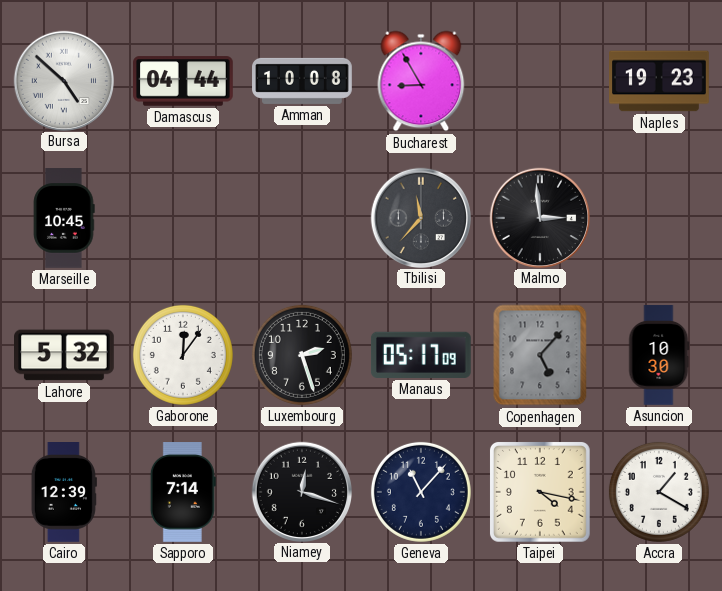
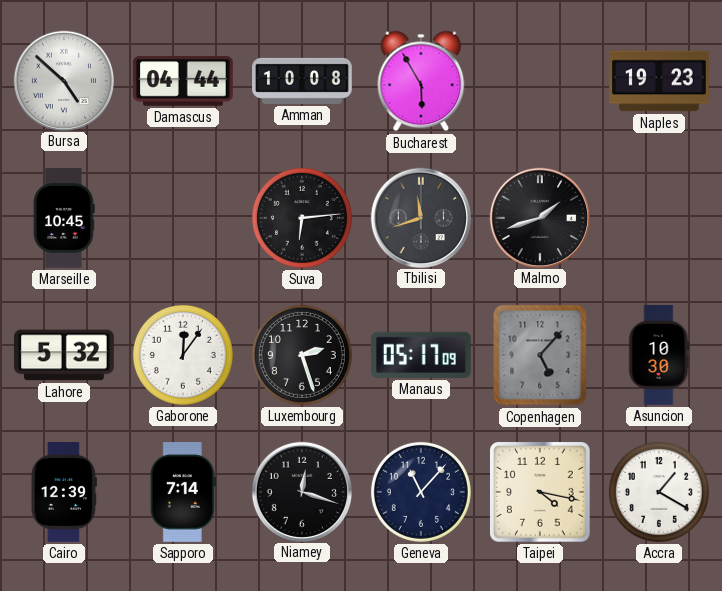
Bucharest: 8:55 -> 5:55
Suva: none -> 6:14
Tbilisi: 11:37 -> 11:42
Malmo: 2:59 -> 1:42
